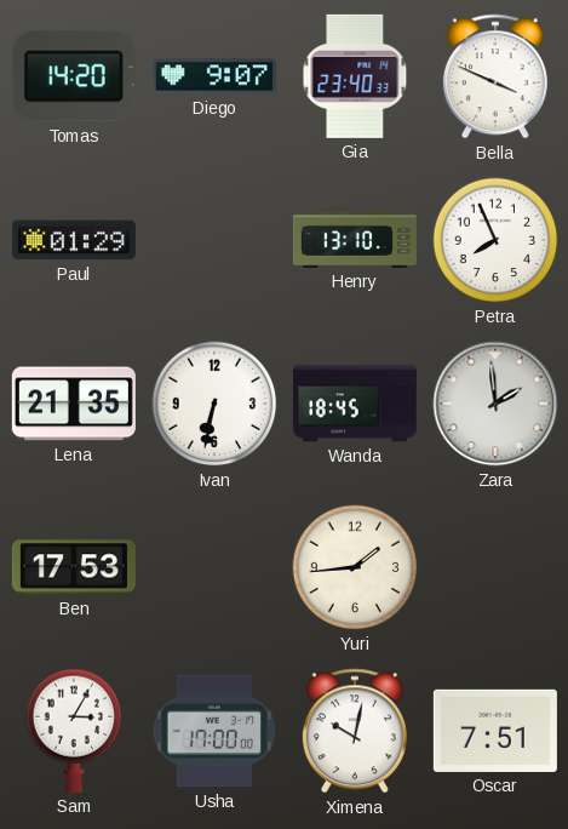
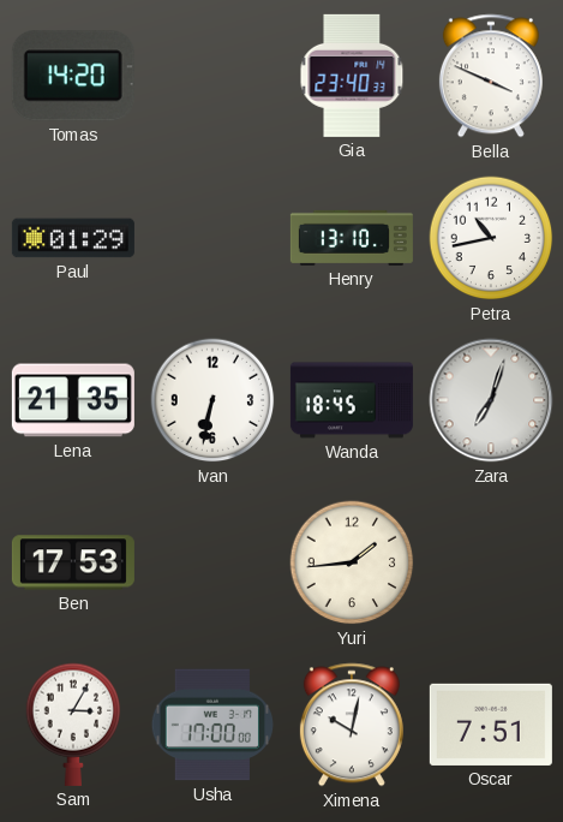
Diego: 9:07 -> none
Petra: 7:56 -> 10:43
Zara: 1:59 -> 7:03
